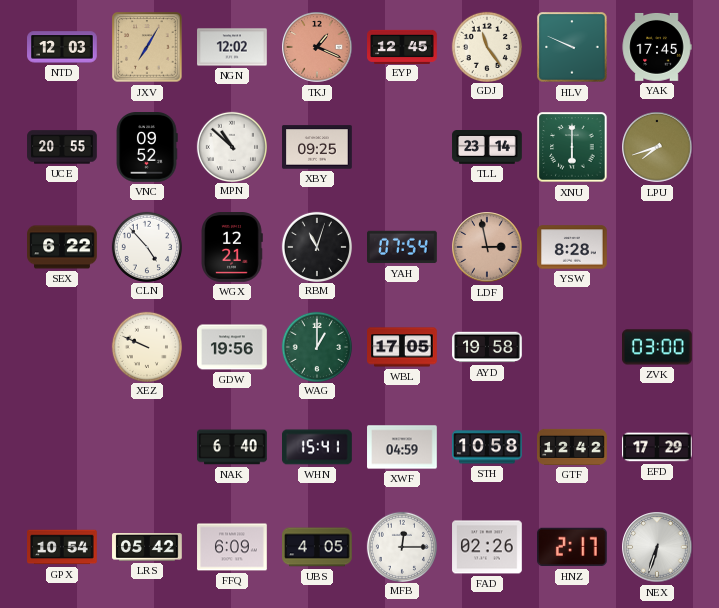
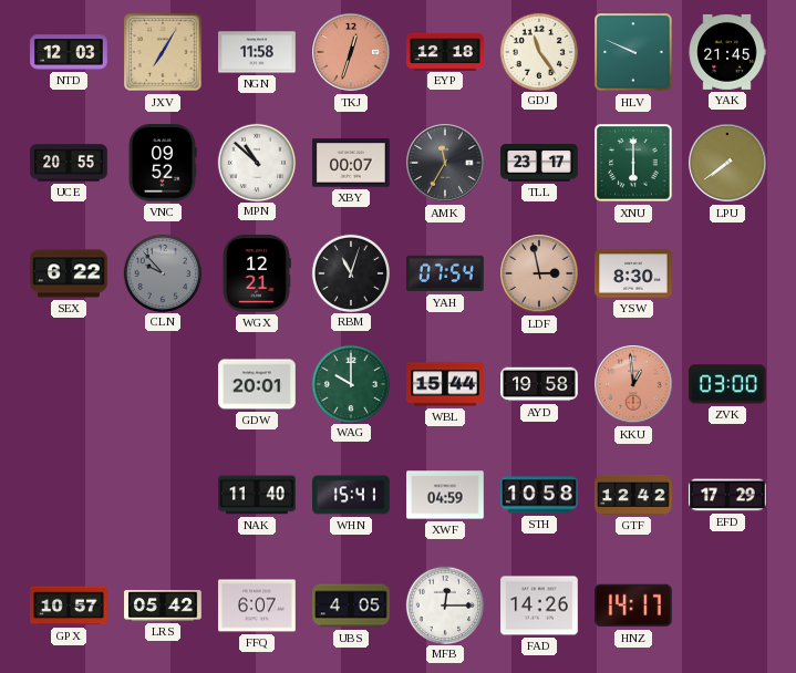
NGN: 12:02 -> 11:58
TKJ: 1:19 -> 12:33
EYP: 12:45 -> 12:18
YAK: 17:45 -> 21:45
XBY: 09:25 -> 00:07
AMK: none -> 11:35
TLL: 23:14 -> 23:17
LPU: 7:42 -> 7:39
CLN: 4:53 -> 9:53
CLN dial: white -> grey
YSW: 8:28 -> 8:30
XEZ: 9:49 -> none
GDW: 19:56 -> 20:01
WAG: 1:00 -> 10:00
WBL: 17:05 -> 15:44
KKU: none -> 12:59
NAK: 6:40 -> 11:40
GPX: 10:54 -> 10:57
FFQ: 6:09 -> 6:07
FAD: 02:26 -> 14:26
HNZ: 2:17 -> 14:17
NEX: 6:33 -> none
